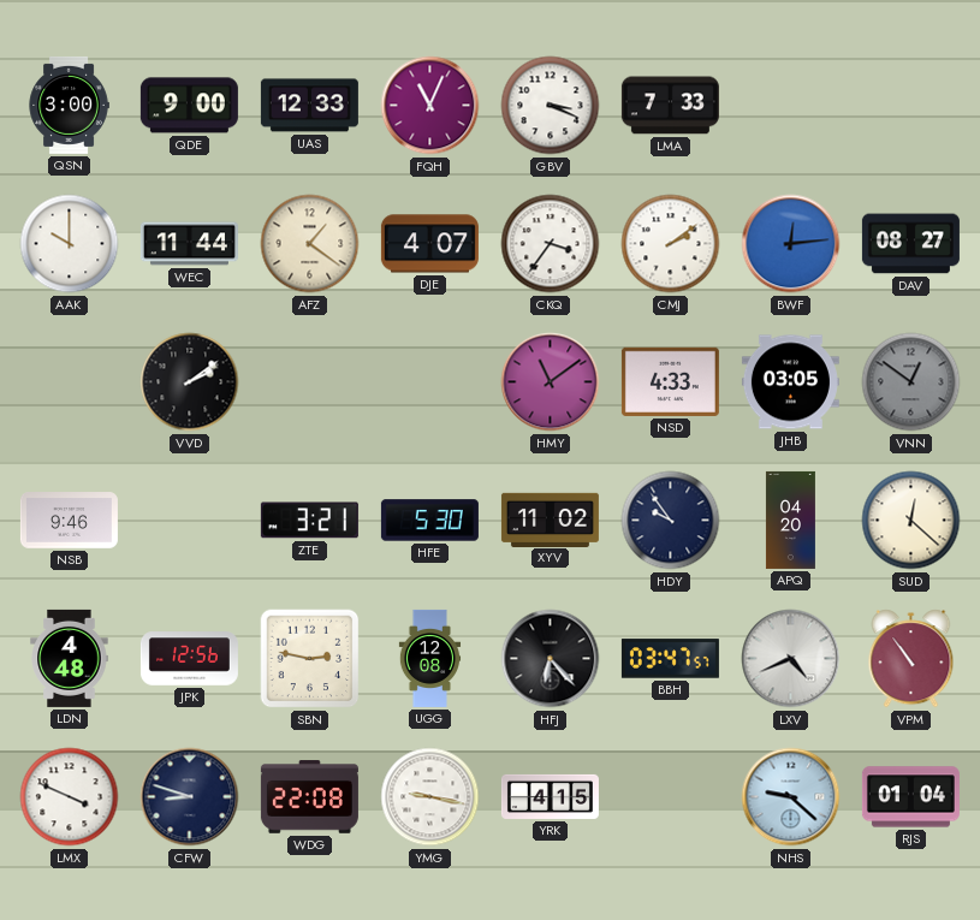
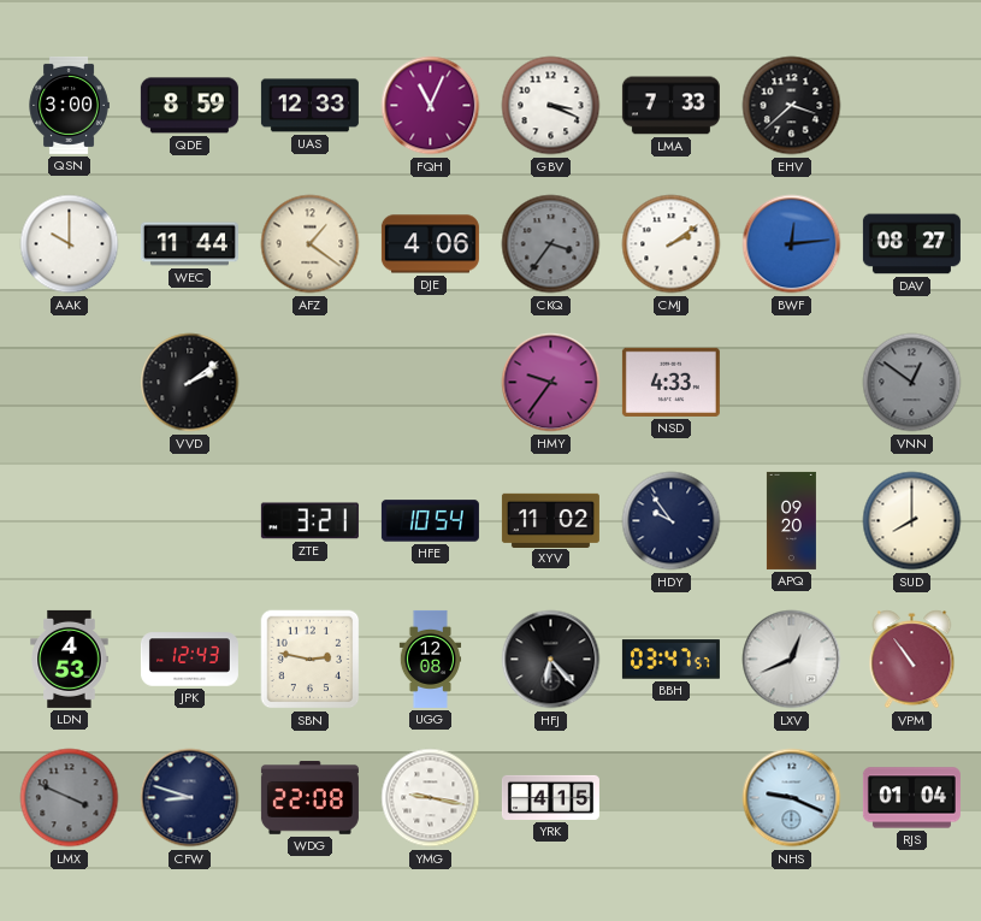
QDE: 9:00 -> 8:59
EHV: none -> 3:38
DJE: 4:07 -> 4:06
CKQ dial: white -> grey
HMY: 11:09 -> 9:36
JHB: 03:05 -> none
NSB: 9:46 -> none
HFE: 5:30 -> 10:54
APQ: 04:20 -> 09:20
SUD: 12:22 -> 8:00
LDN: 4:48 -> 4:53
JPK: 12:56 -> 12:43
LXV: 4:41 -> 12:41
LMX dial: white -> grey
NHS: 9:22 -> 9:19
